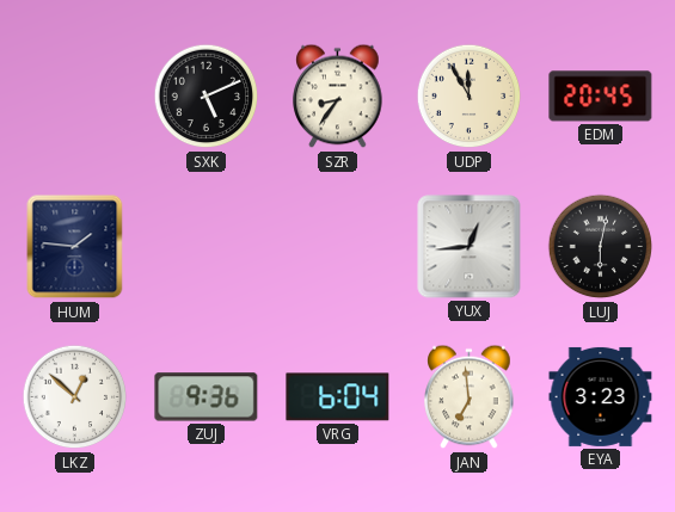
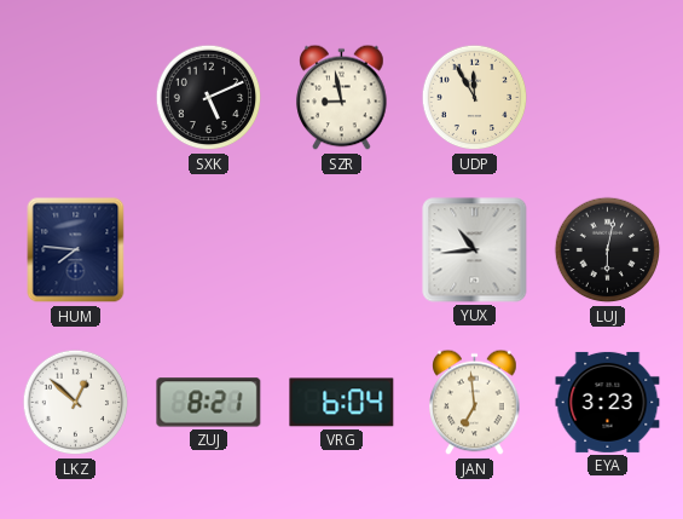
SZR: 8:36 -> 8:58
EDM: 20:45 -> none
HUM: 1:46 -> 7:46
YUX: 12:44 -> 10:44
ZUJ: 9:36 -> 8:21
